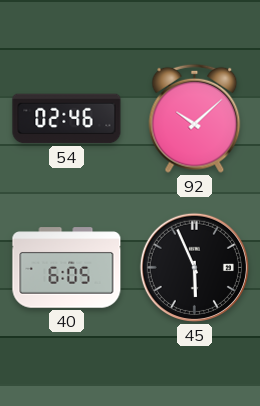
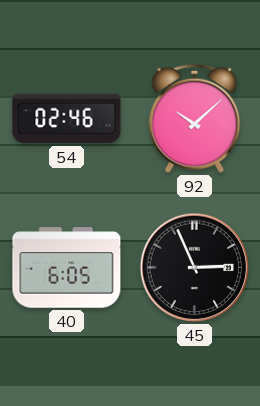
45: 5:56 -> 2:56
